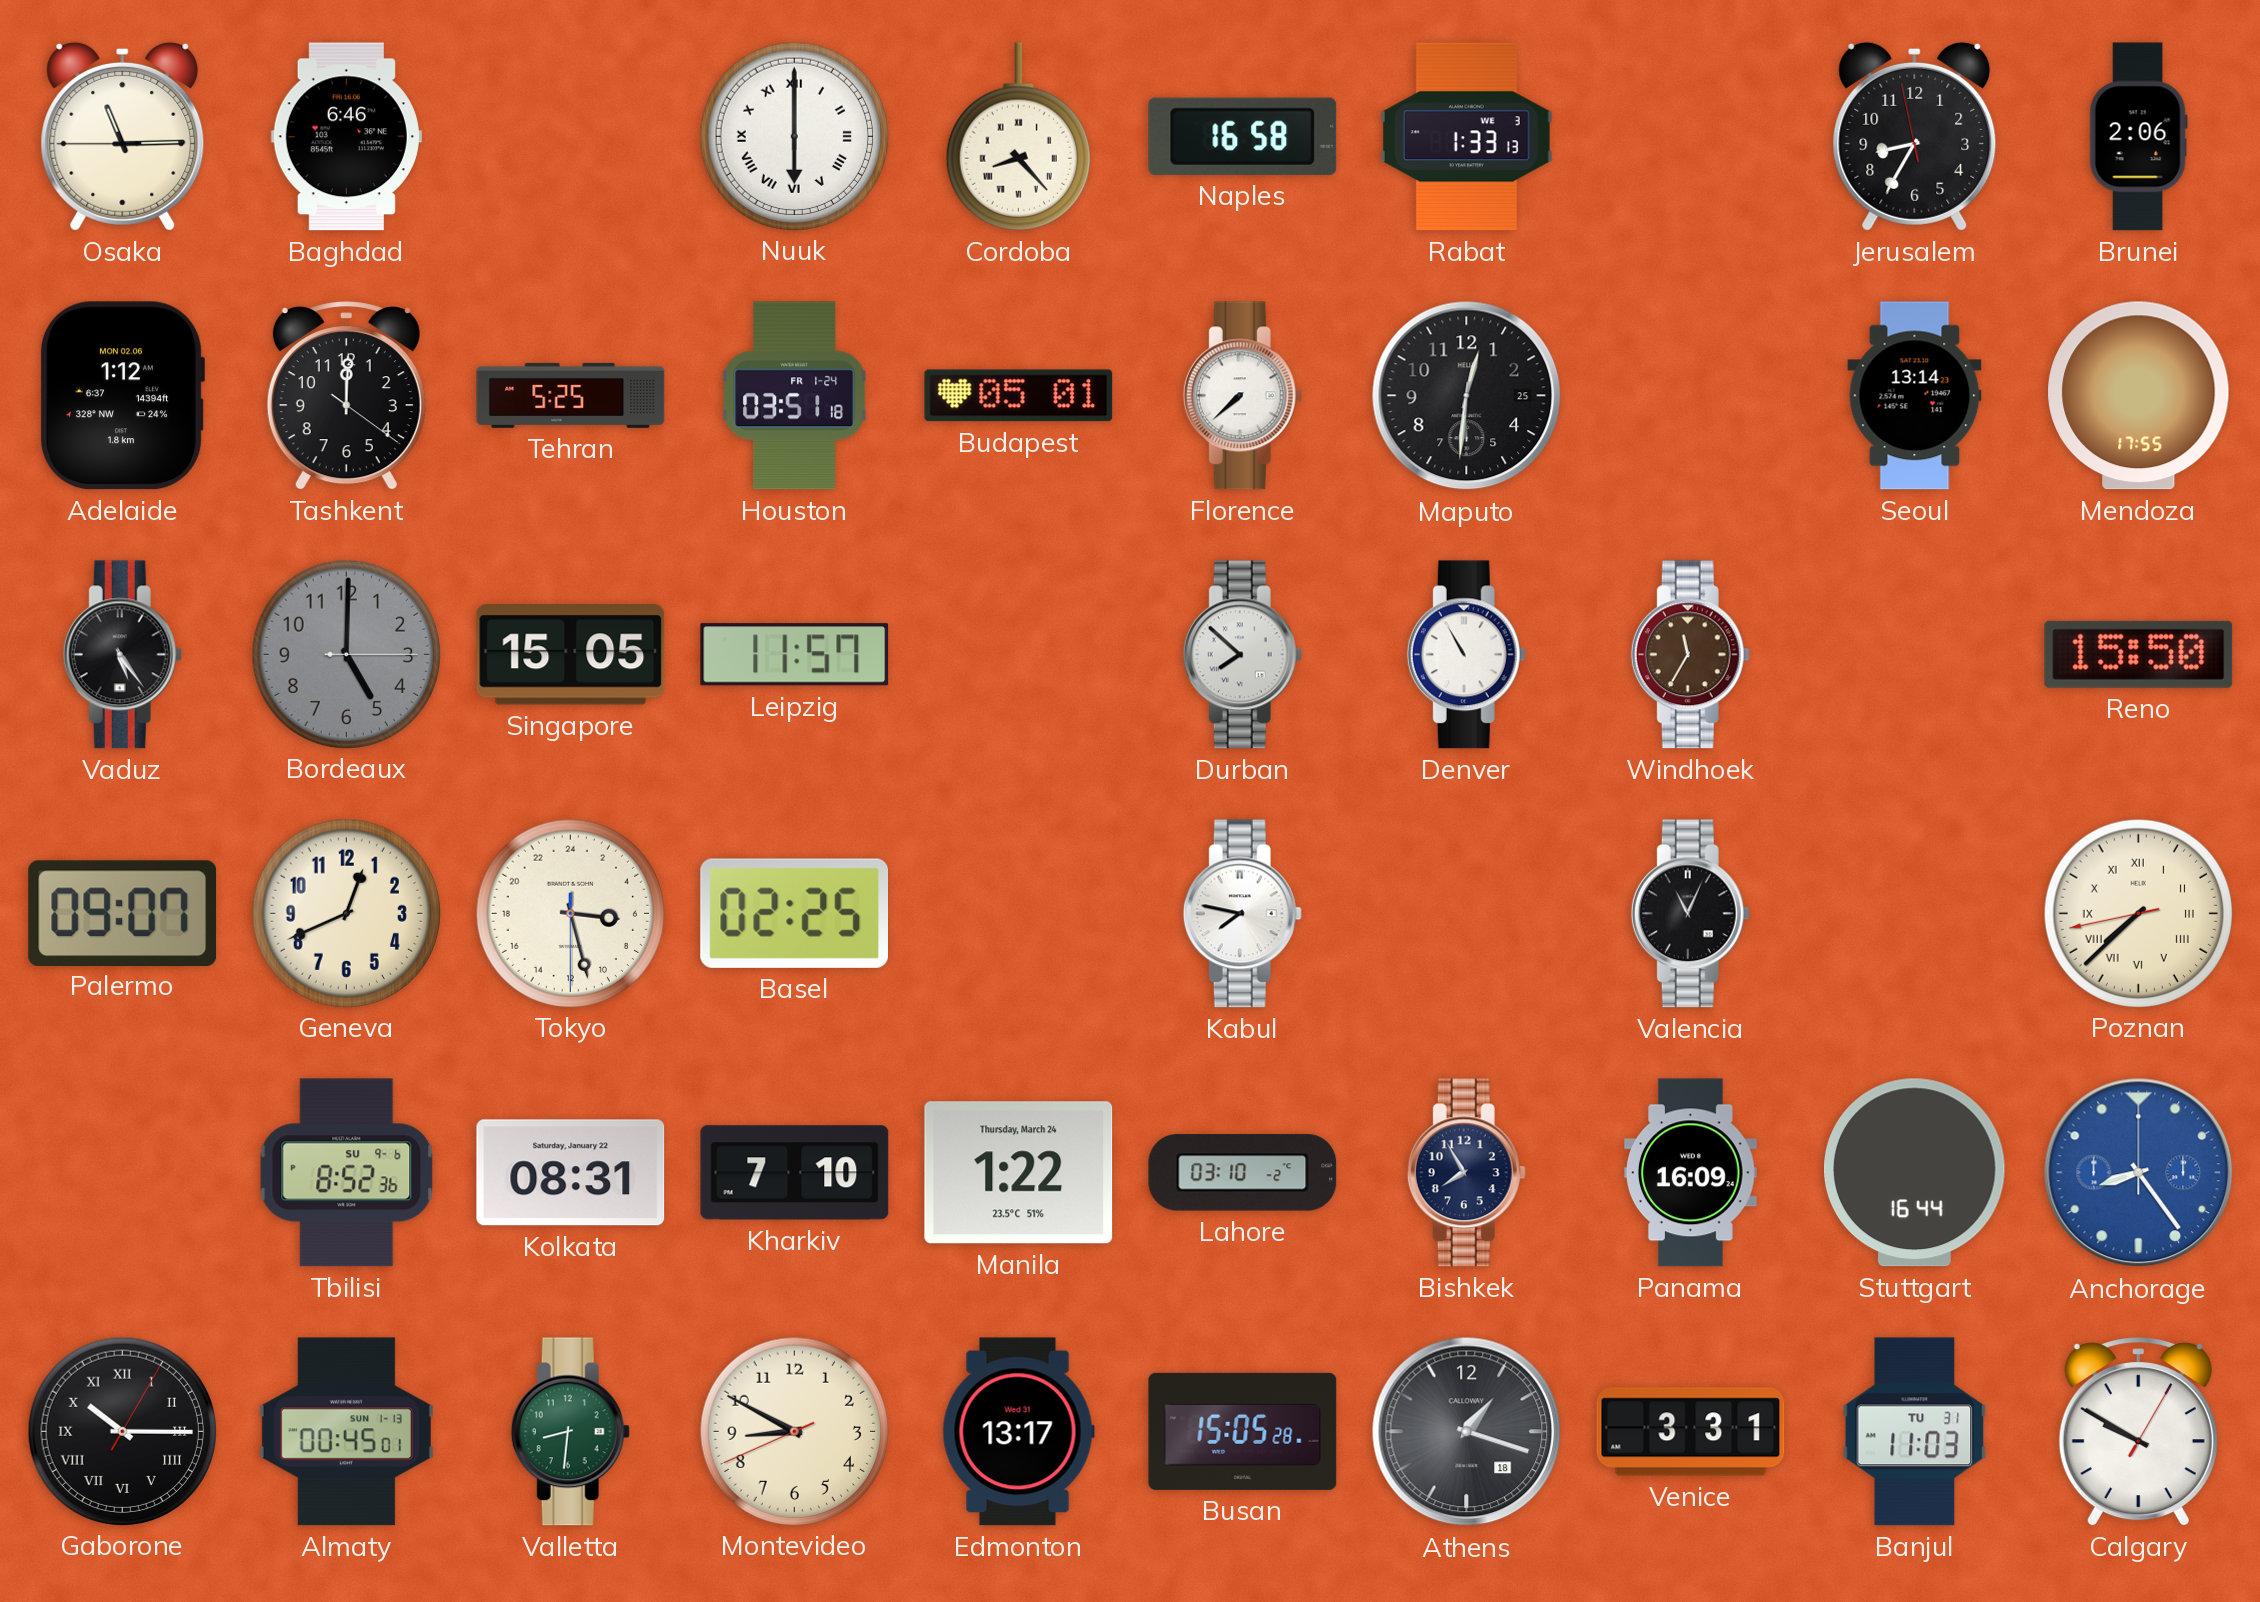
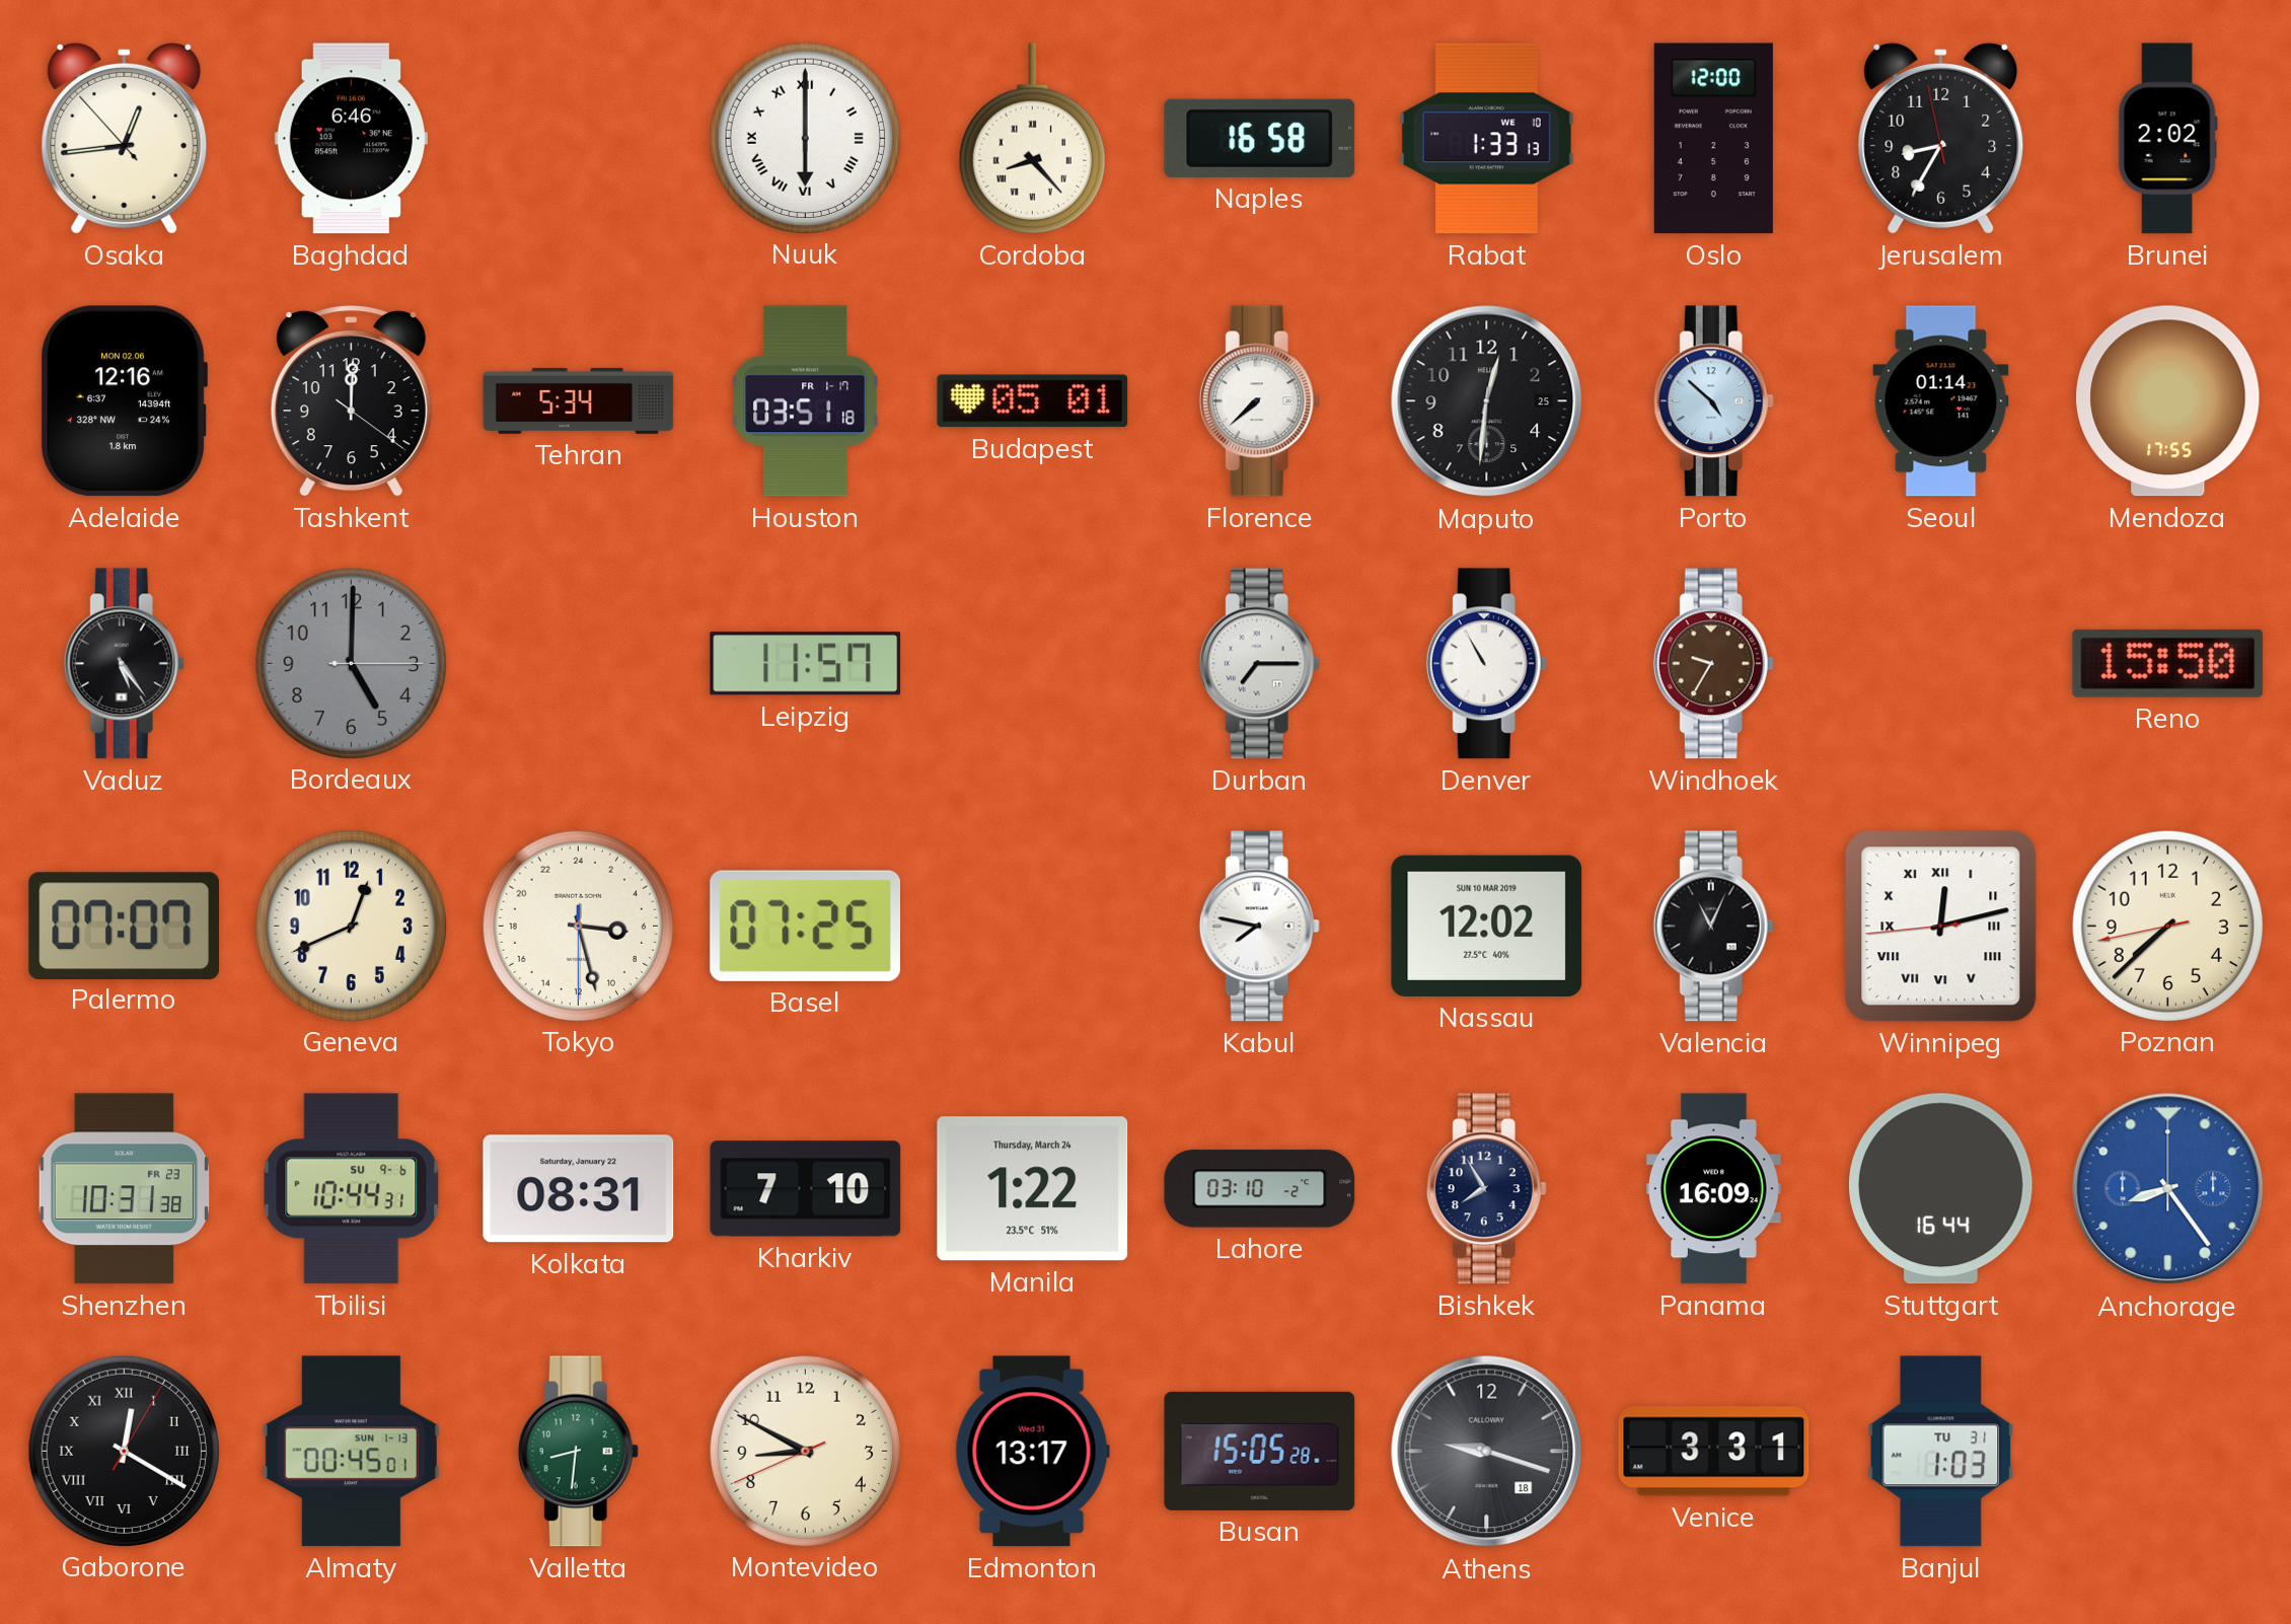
Osaka: 11:14 -> 12:43
Rabat date: WE 3 -> WE 10
Oslo: none -> 12:00
Brunei: 2:06 -> 2:02
Adelaide: 1:12 -> 12:16
Tehran: 5:25 -> 5:34
Houston date: FR 1-24 -> FR 1-17
Porto: none -> 4:52
Seoul: 13:14 -> 01:14
Singapore: 15:05 -> none
Durban: 7:52 -> 7:15
Windhoek: 11:35 -> 9:35
Palermo: 09:07 -> 07:07
Basel: 02:25 -> 07:25
Nassau: none -> 12:02
Winnipeg: none -> 12:12
Poznan numerals: Roman -> Arabic
Shenzhen: none -> 10:31
Tbilisi: 8:52 -> 10:44
Gaborone: 10:15 -> 12:20
Athens: 1:18 -> 9:18
Banjul: 11:03 -> 1:03
Calgary: 9:50 -> none
